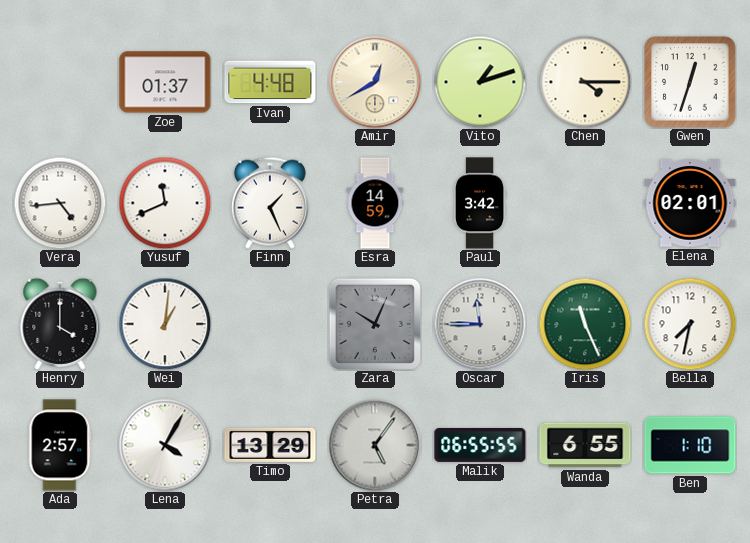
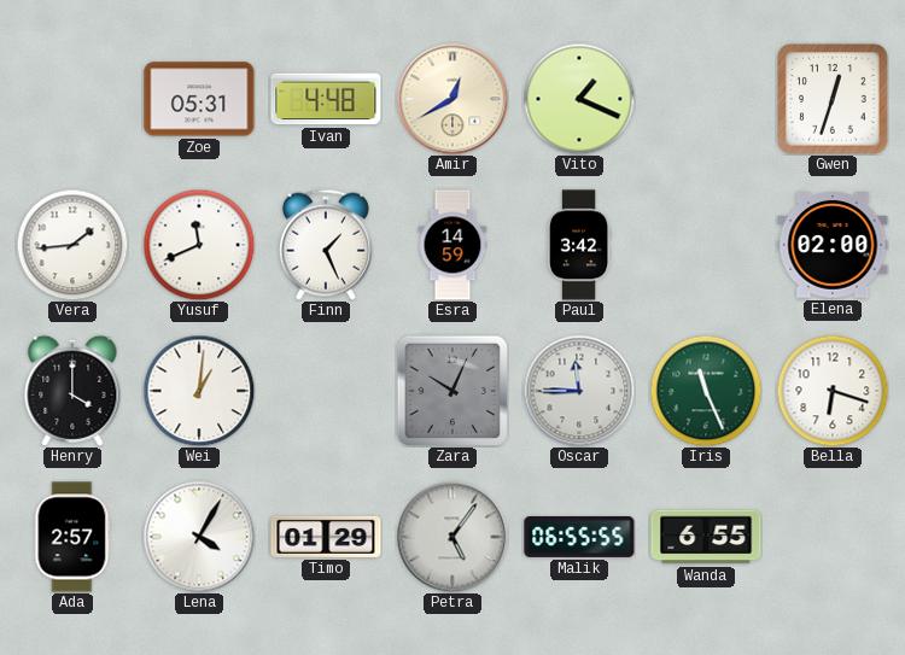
Zoe: 01:37 -> 05:31
Vito: 1:12 -> 1:19
Chen: 4:15 -> none
Vera: 4:44 -> 1:44
Elena: 02:01 -> 02:00
Bella: 7:32 -> 6:18
Timo: 13:29 -> 01:29
Ben: 1:10 -> none
